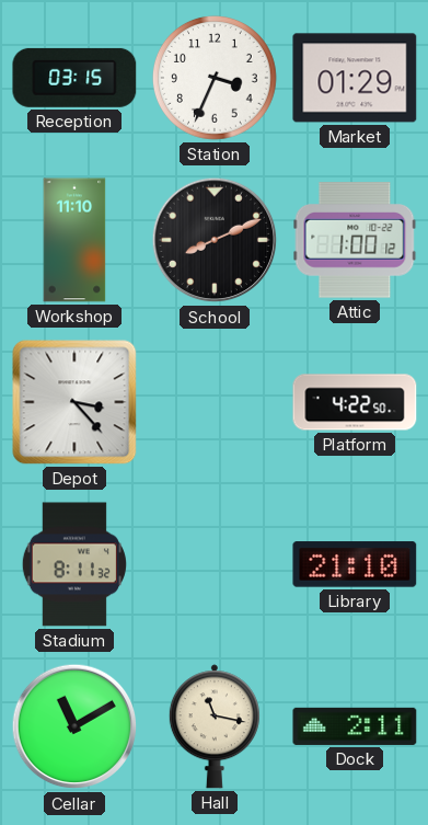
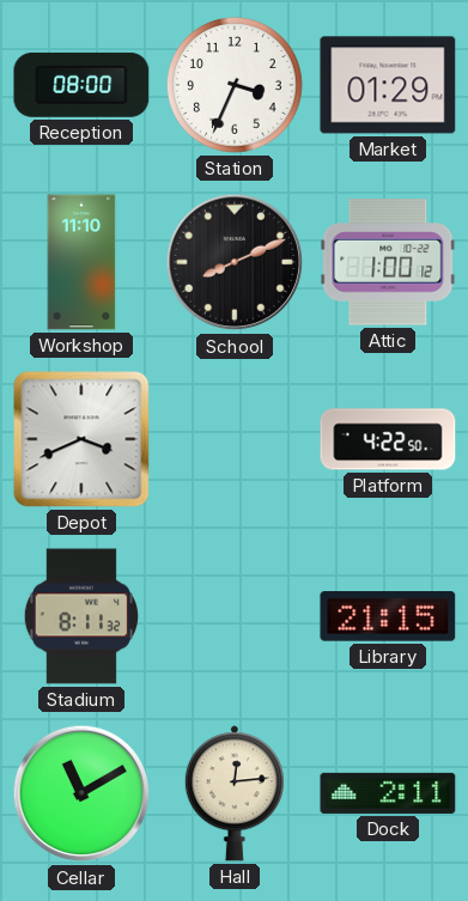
Reception: 03:15 -> 08:00
Depot: 3:23 -> 3:41
Library: 21:10 -> 21:15
Hall: 11:17 -> 12:14
